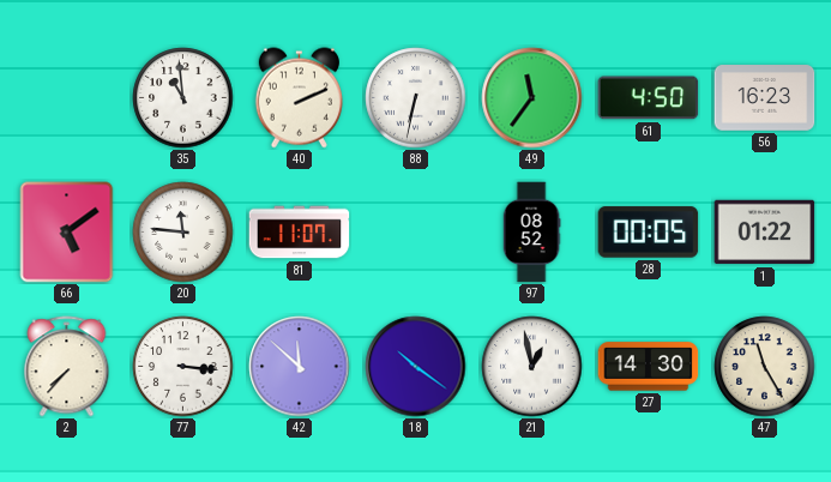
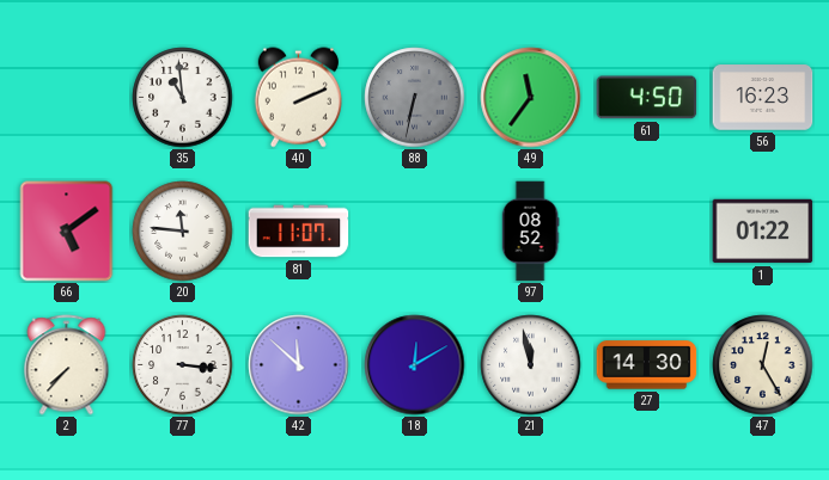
88 dial: white -> grey
28: 00:05 -> none
18: 10:21 -> 12:10
21: 12:58 -> 11:58
47: 11:25 -> 12:25
